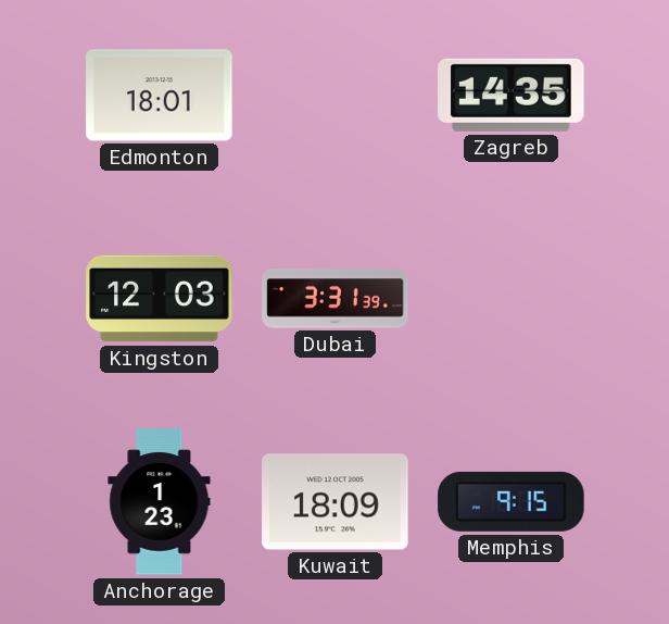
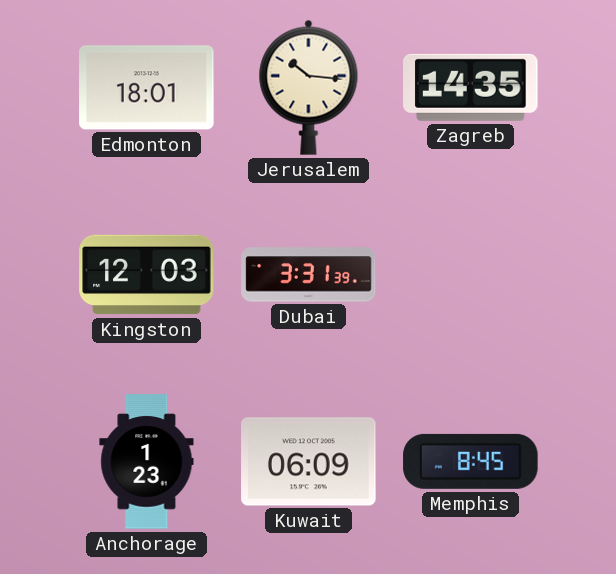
Jerusalem: none -> 10:16
Kuwait: 18:09 -> 06:09
Memphis: 9:15 -> 8:45
